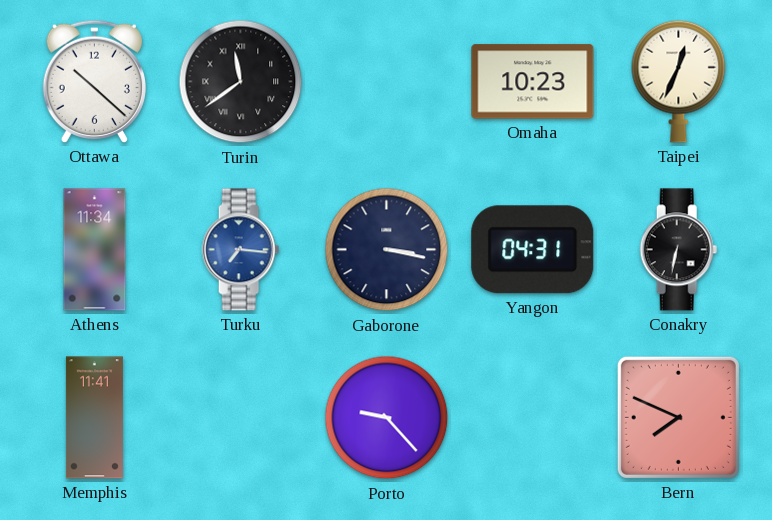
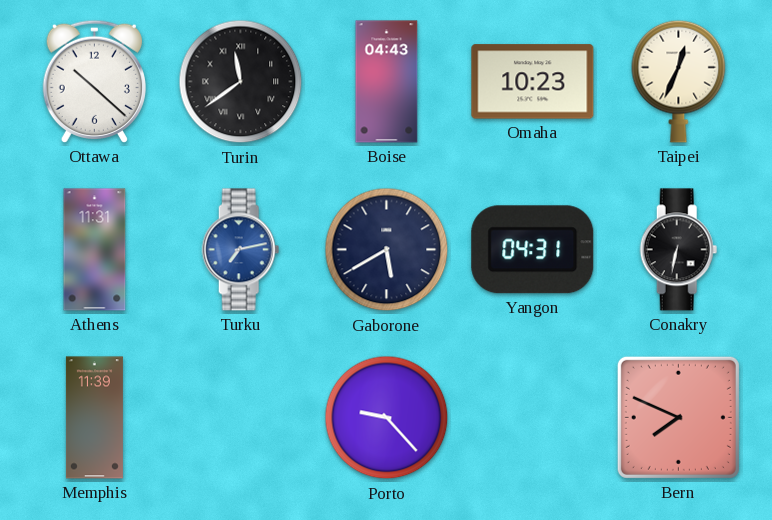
Boise: none -> 04:43
Athens: 11:34 -> 11:31
Turku: 7:16 -> 7:13
Gaborone: 3:17 -> 5:40
Memphis: 11:41 -> 11:39
